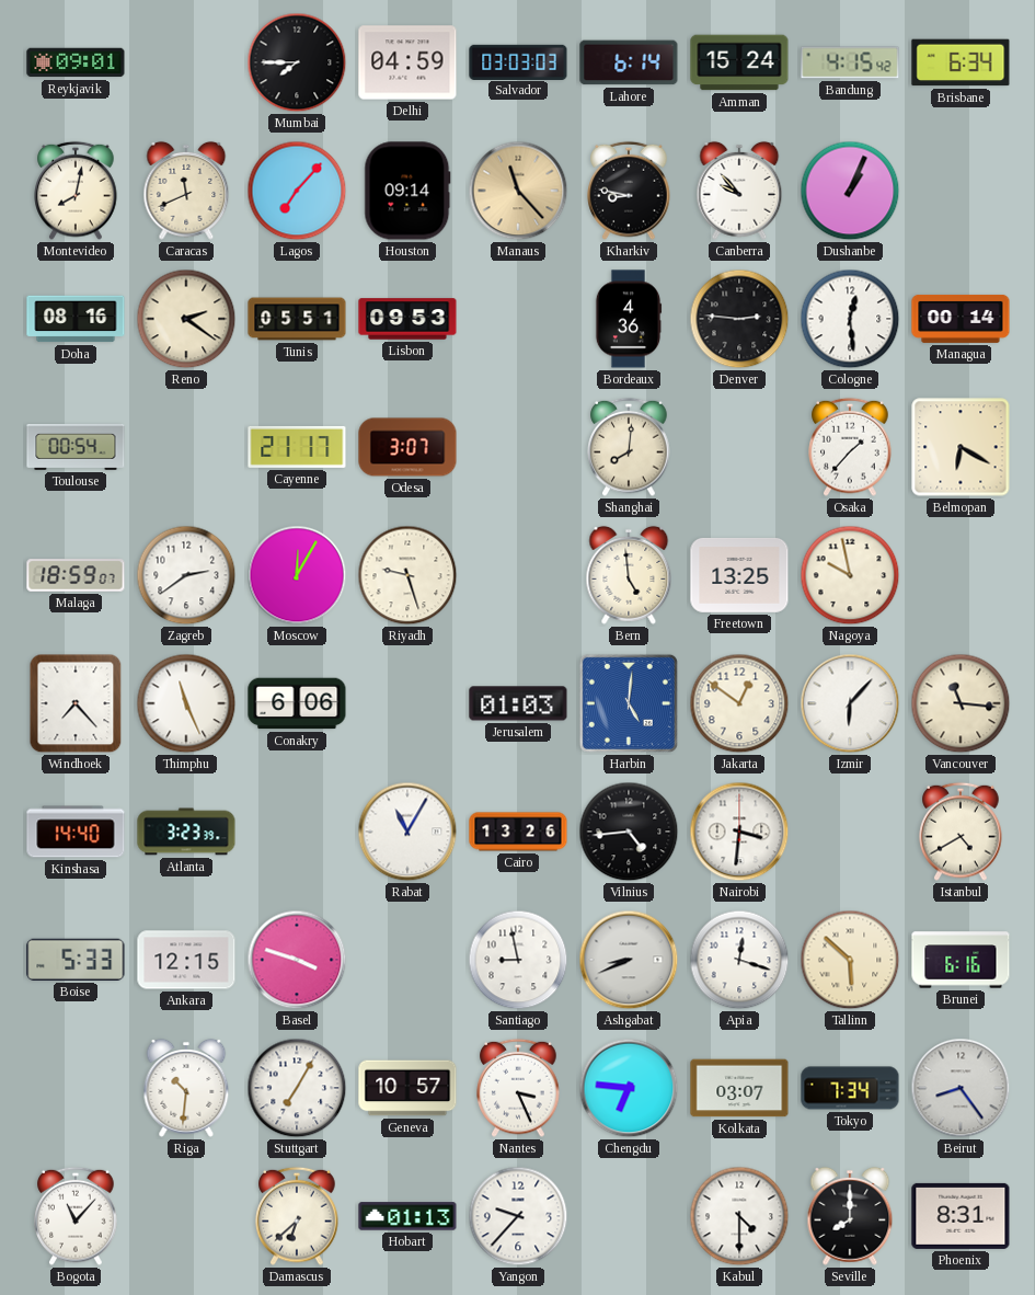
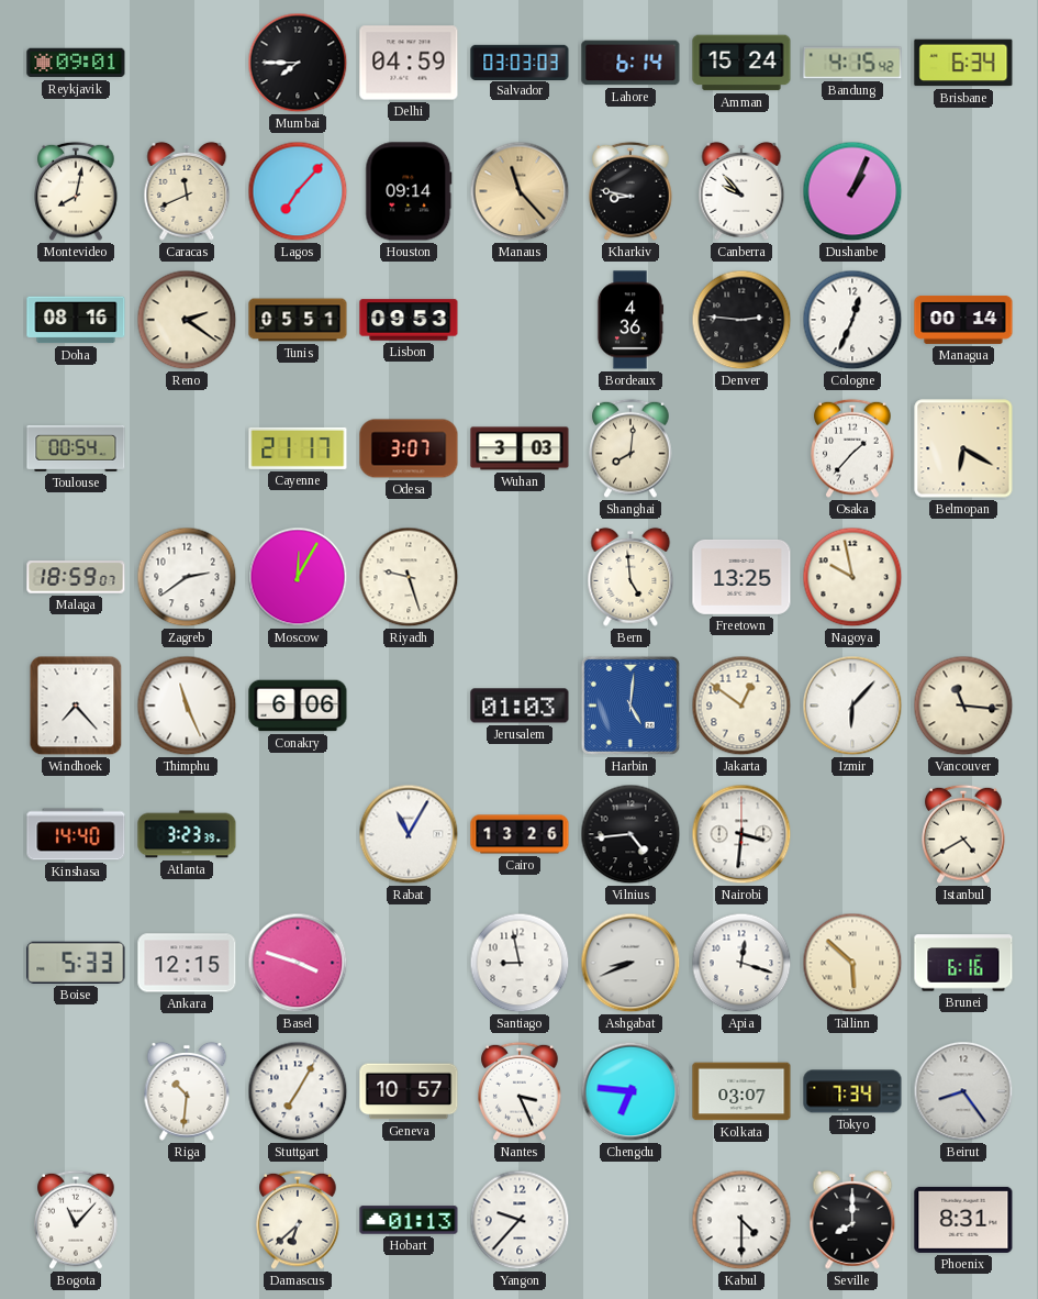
Cologne: 12:29 -> 12:34
Wuhan: none -> 3:03
